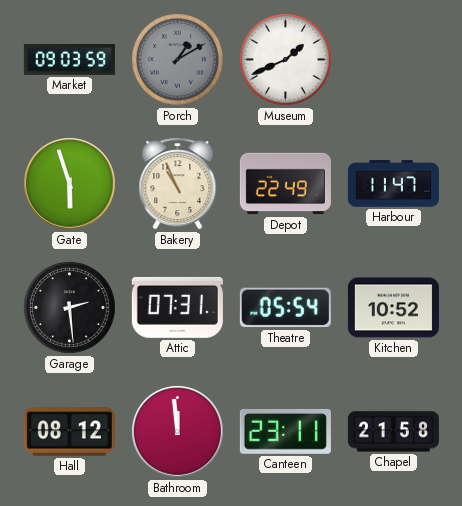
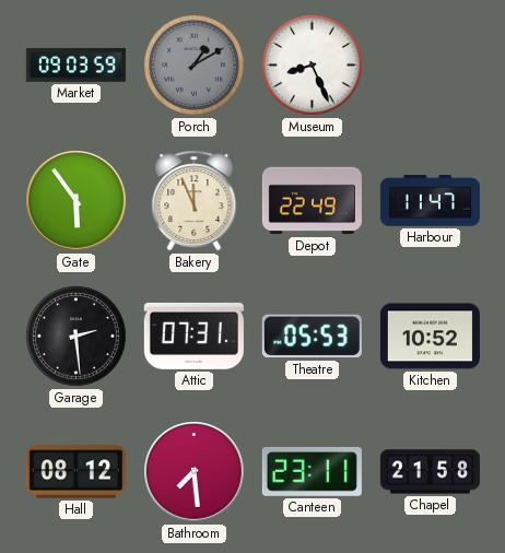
Museum: 1:41 -> 8:26
Gate: 5:57 -> 5:54
Bakery: 10:56 -> 11:56
Theatre: 05:54 -> 05:53
Bathroom: 11:59 -> 7:29
